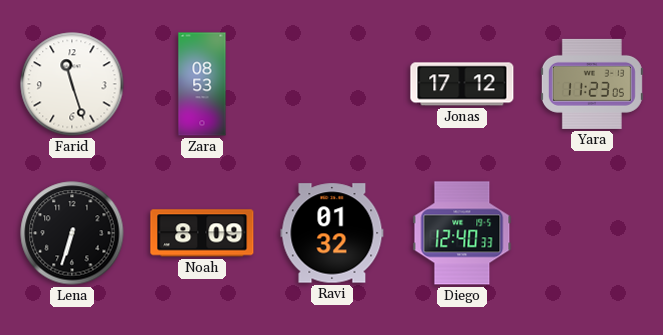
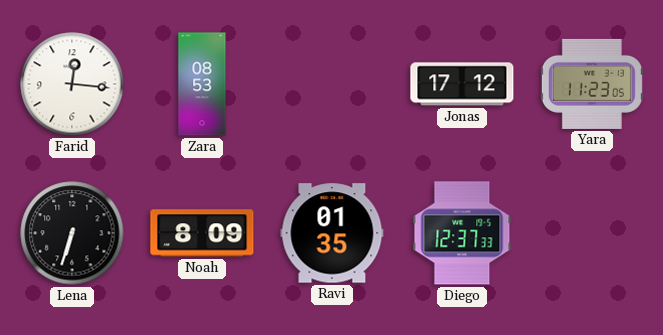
Farid: 11:27 -> 12:16
Ravi: 01:32 -> 01:35
Diego: 12:40 -> 12:37
